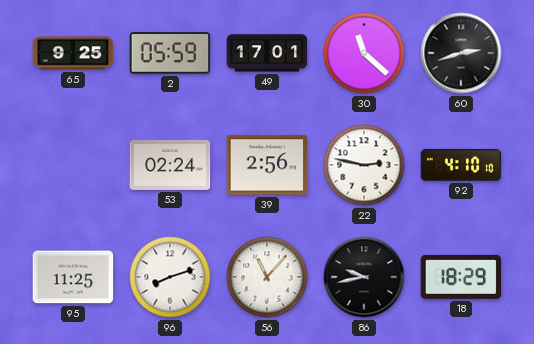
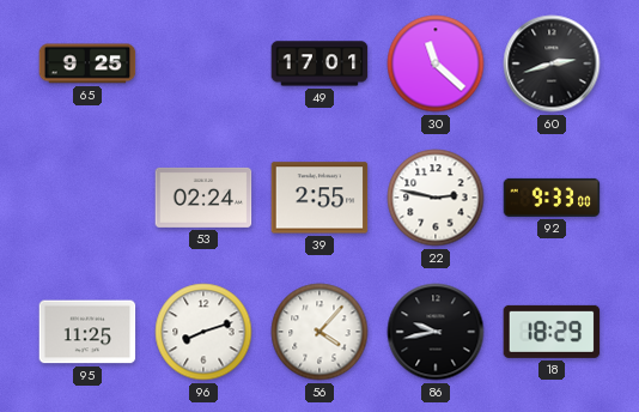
2: 05:59 -> none
39: 2:56 -> 2:55
92: 4:10 -> 9:33
56: 11:07 -> 4:07
